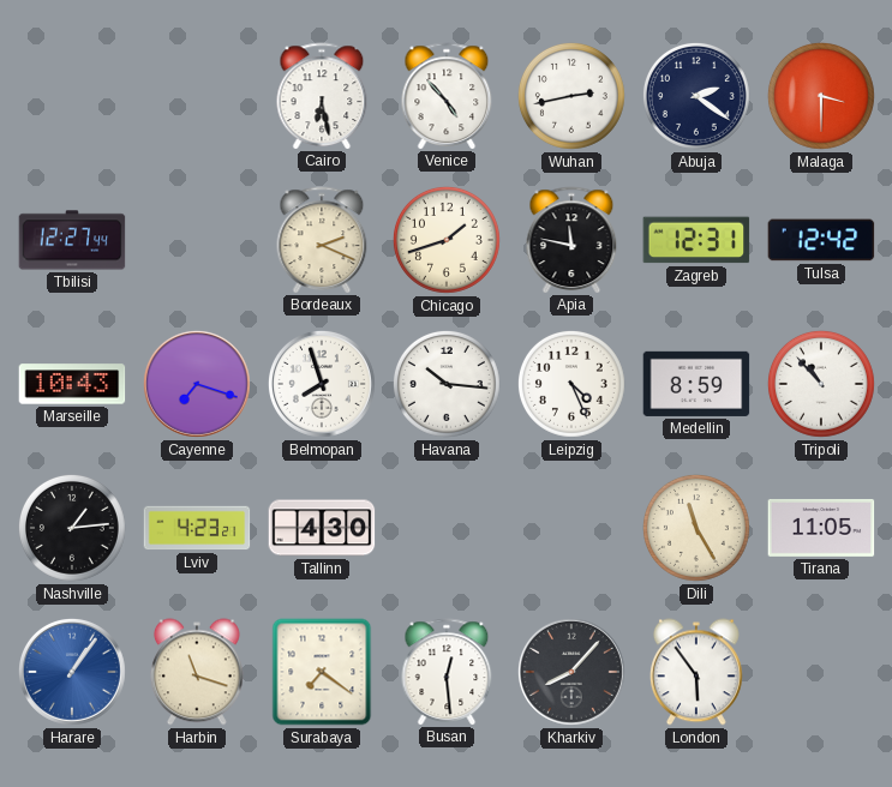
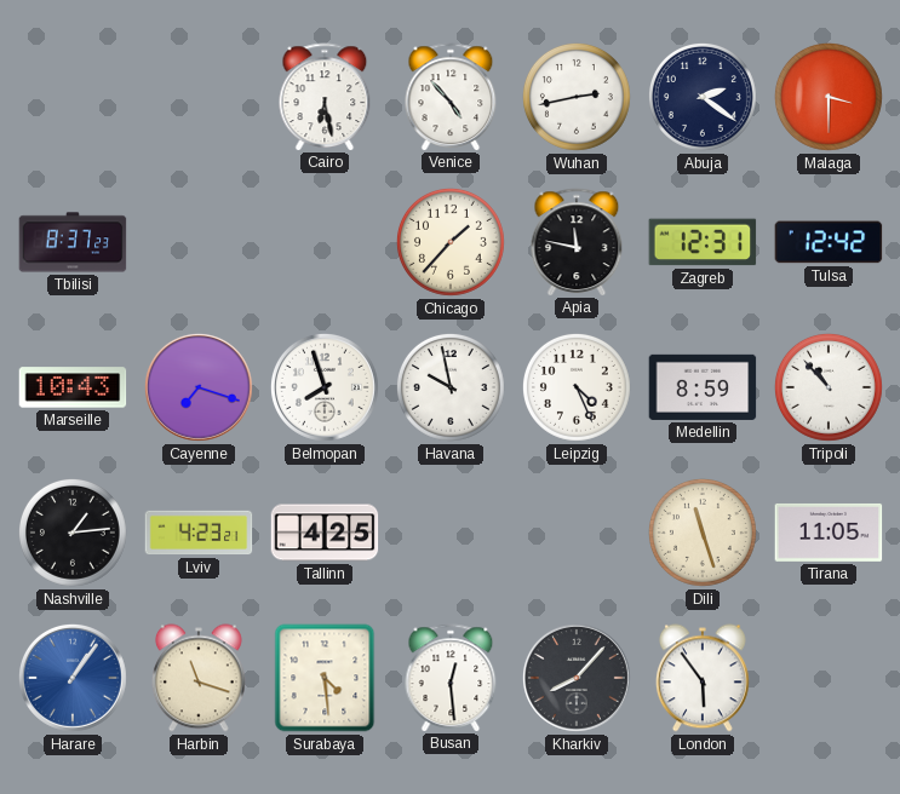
Tbilisi: 12:27 -> 8:37
Bordeaux: 2:19 -> none
Chicago: 1:42 -> 1:37
Havana: 10:16 -> 9:58
Tallinn: 4:30 -> 4:25
Dili: 11:25 -> 11:27
Surabaya: 7:21 -> 4:29
